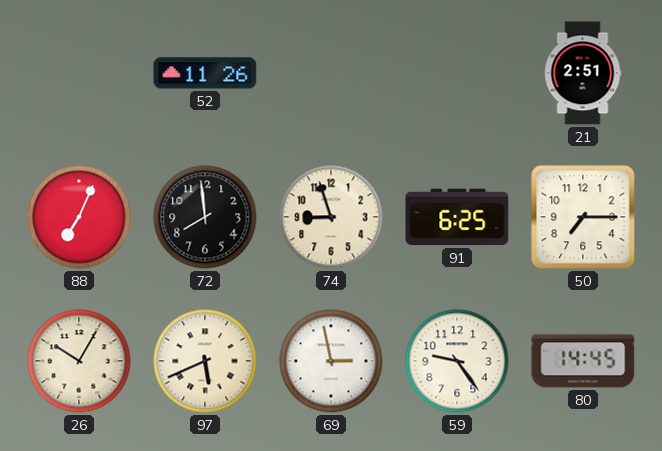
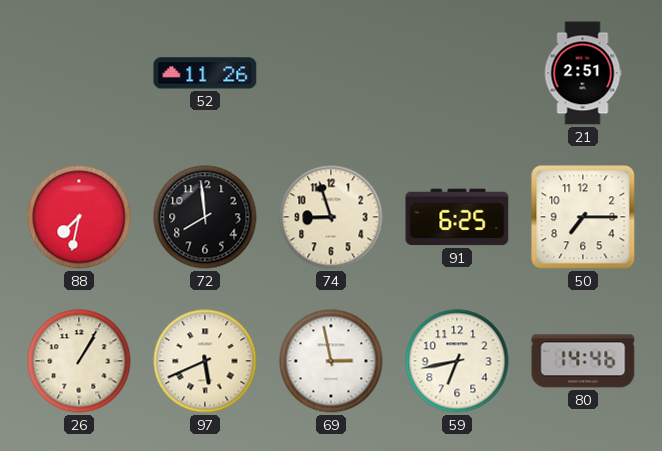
88: 7:04 -> 7:32
26: 10:05 -> 1:05
59: 9:24 -> 6:43
80: 14:45 -> 14:46
